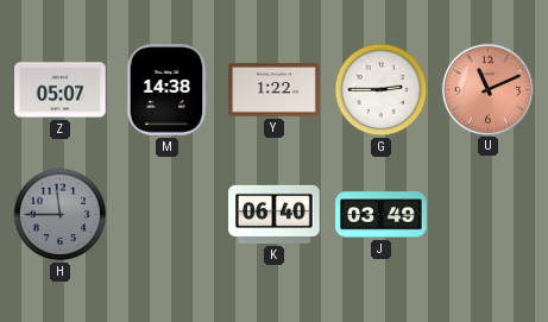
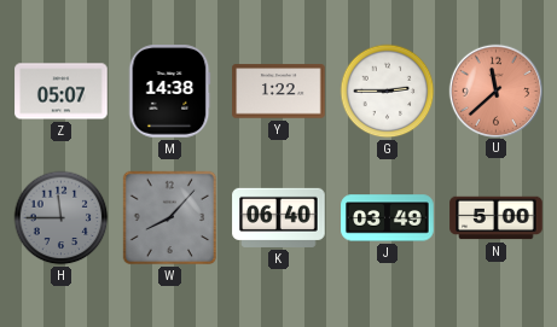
U: 11:11 -> 11:38
W: none -> 8:07
N: none -> 5:00
